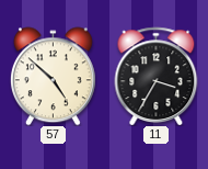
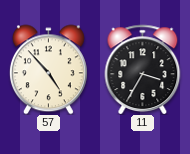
57: 4:52 -> 4:53
